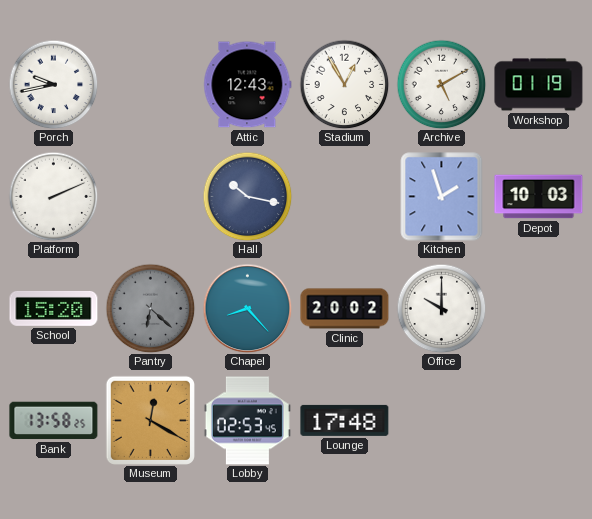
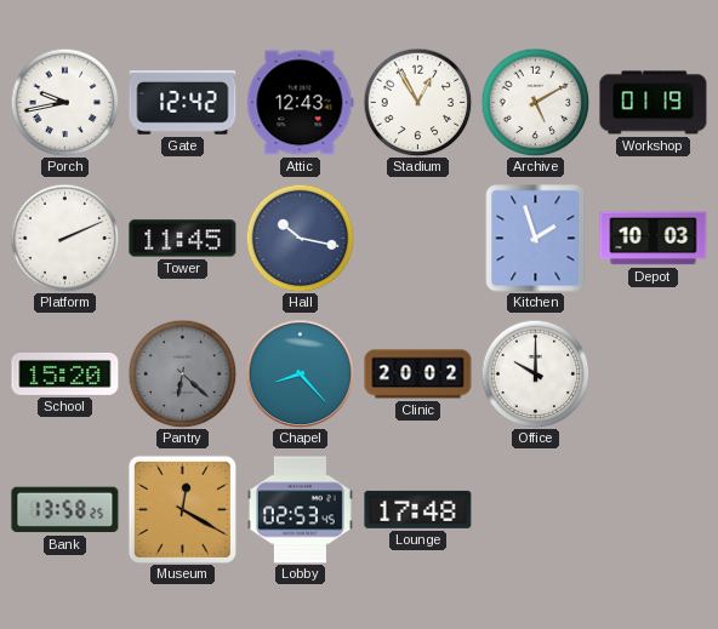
Gate: none -> 12:42
Tower: none -> 11:45
